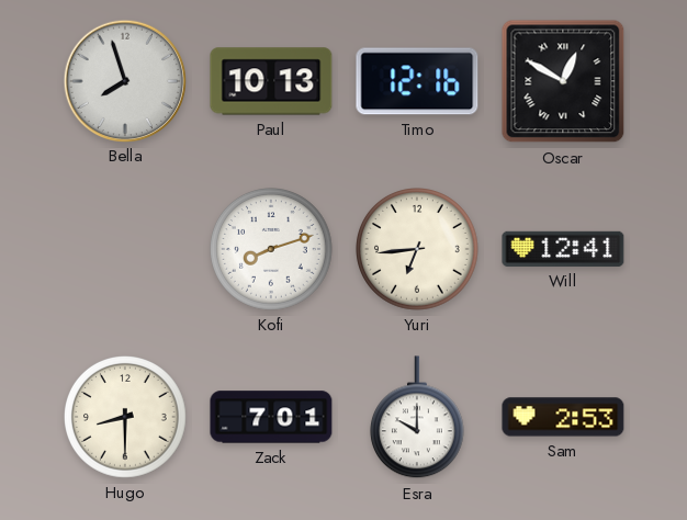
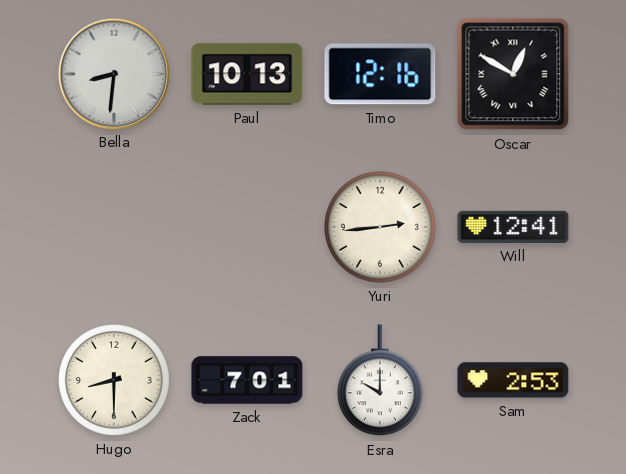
Bella: 7:57 -> 8:31
Kofi: 8:12 -> none
Yuri: 6:44 -> 2:44
